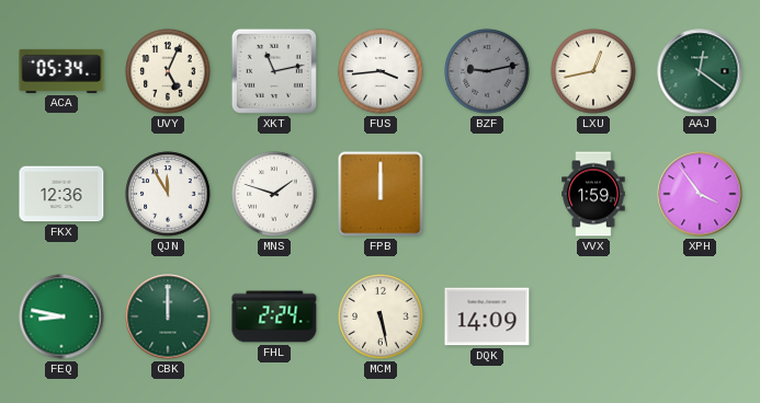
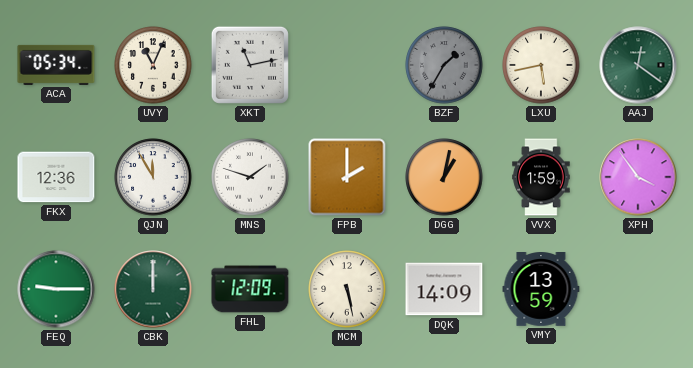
UVY: 5:04 -> 11:04
FUS: 3:44 -> none
BZF: 9:13 -> 1:35
LXU: 12:43 -> 5:43
FPB: 12:00 -> 2:00
DGG: none -> 1:02
FEQ: 8:47 -> 9:15
FHL: 2:24 -> 12:09
VMY: none -> 13:59
